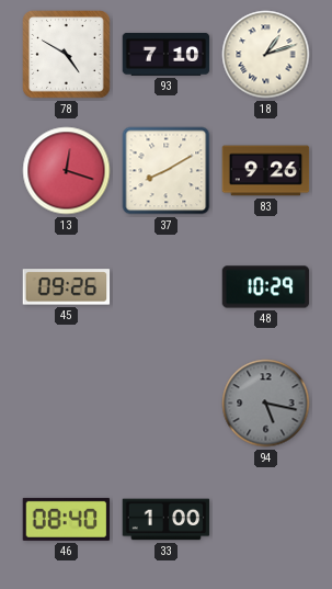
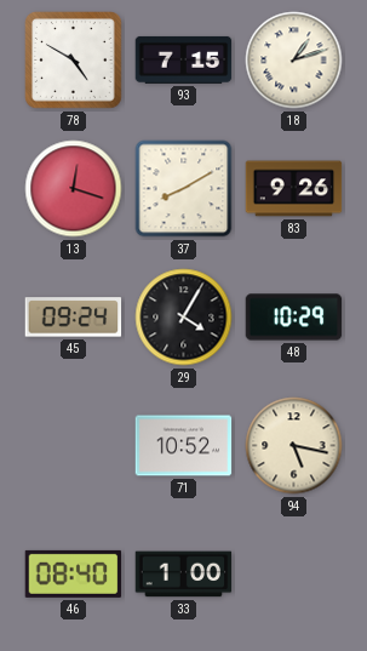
93: 7:10 -> 7:15
45: 09:26 -> 09:24
29: none -> 4:05
71: none -> 10:52
94 dial: grey -> cream
